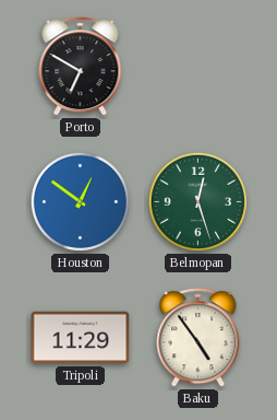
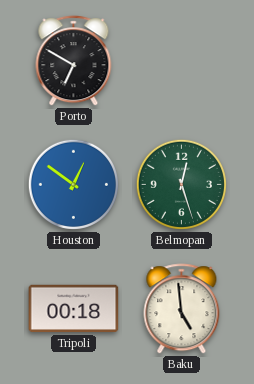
Tripoli: 11:29 -> 00:18
Baku: 4:54 -> 4:59
